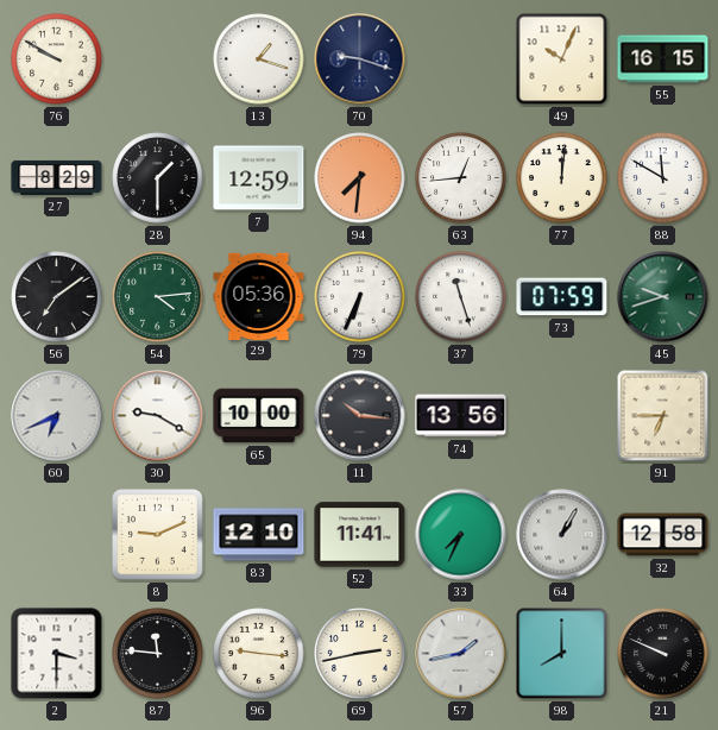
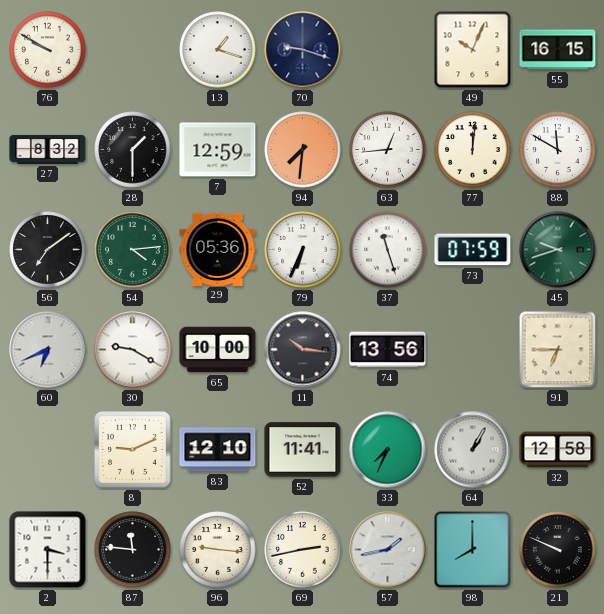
27: 8:29 -> 8:32
